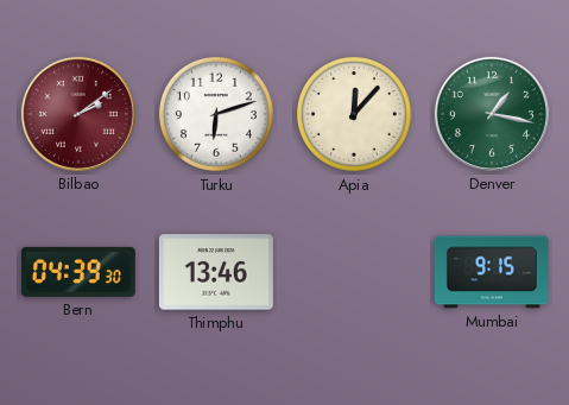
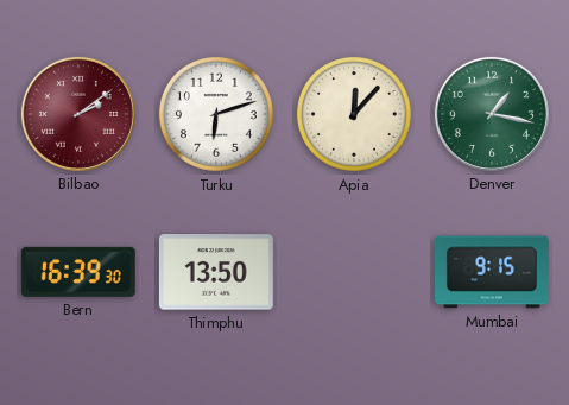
Bern: 04:39 -> 16:39
Thimphu: 13:46 -> 13:50
